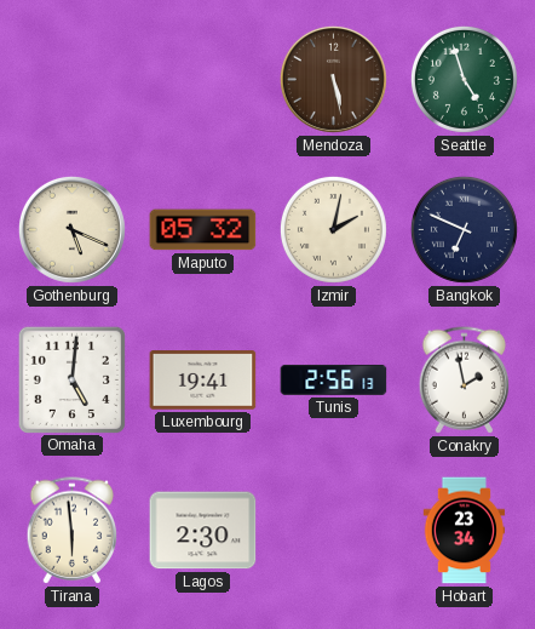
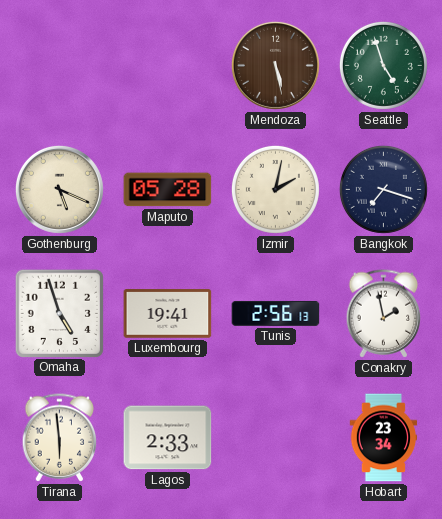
Maputo: 05:32 -> 05:28
Bangkok: 6:49 -> 7:18
Omaha: 5:01 -> 4:57
Lagos: 2:30 -> 2:33
